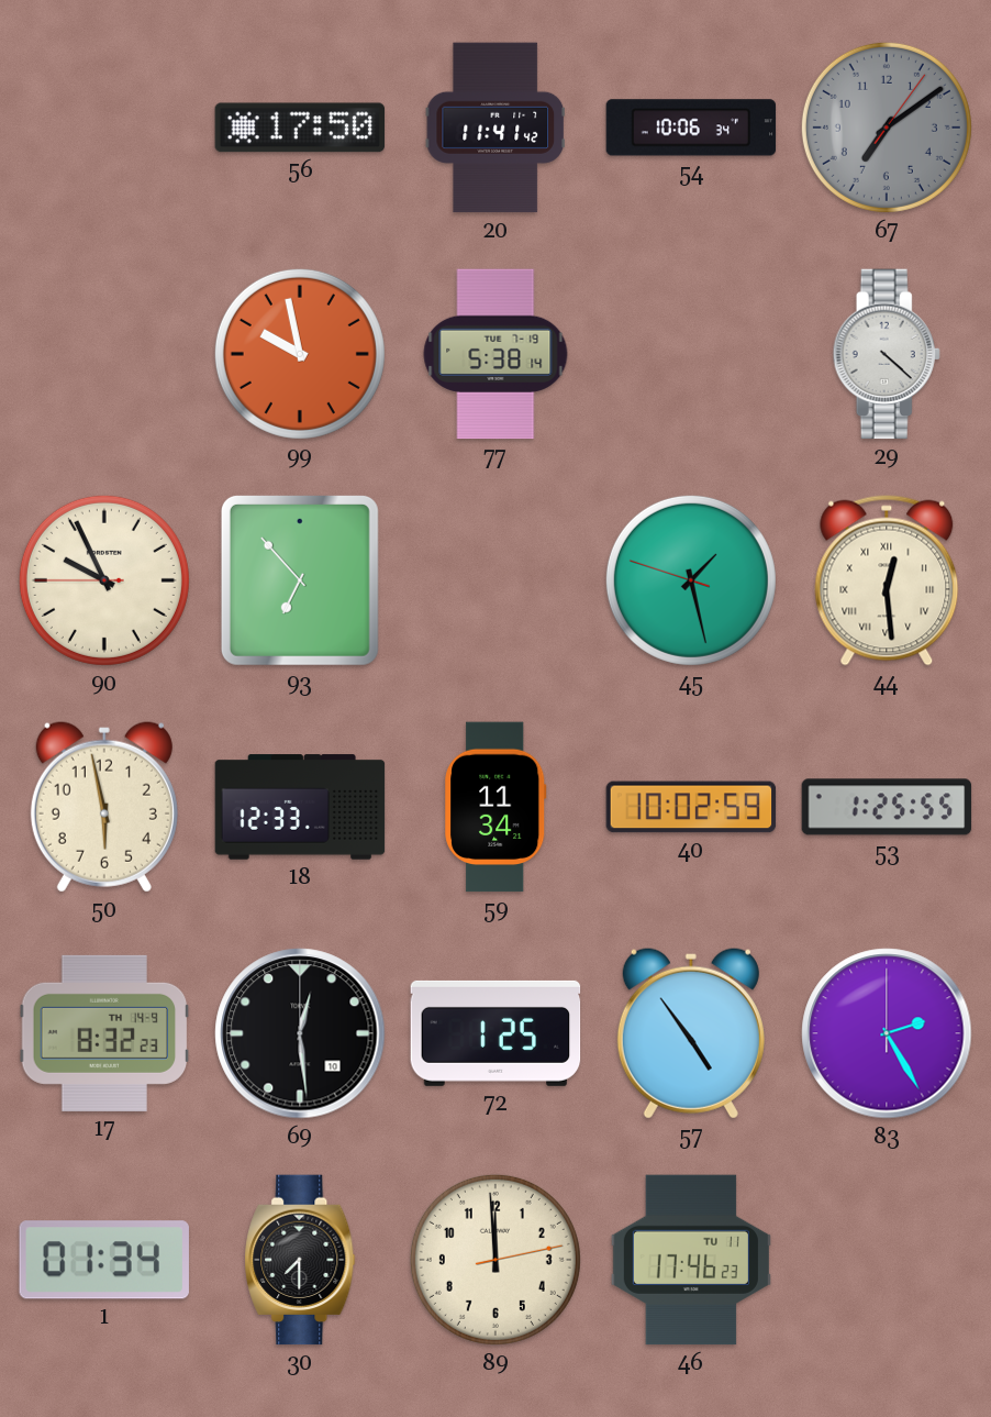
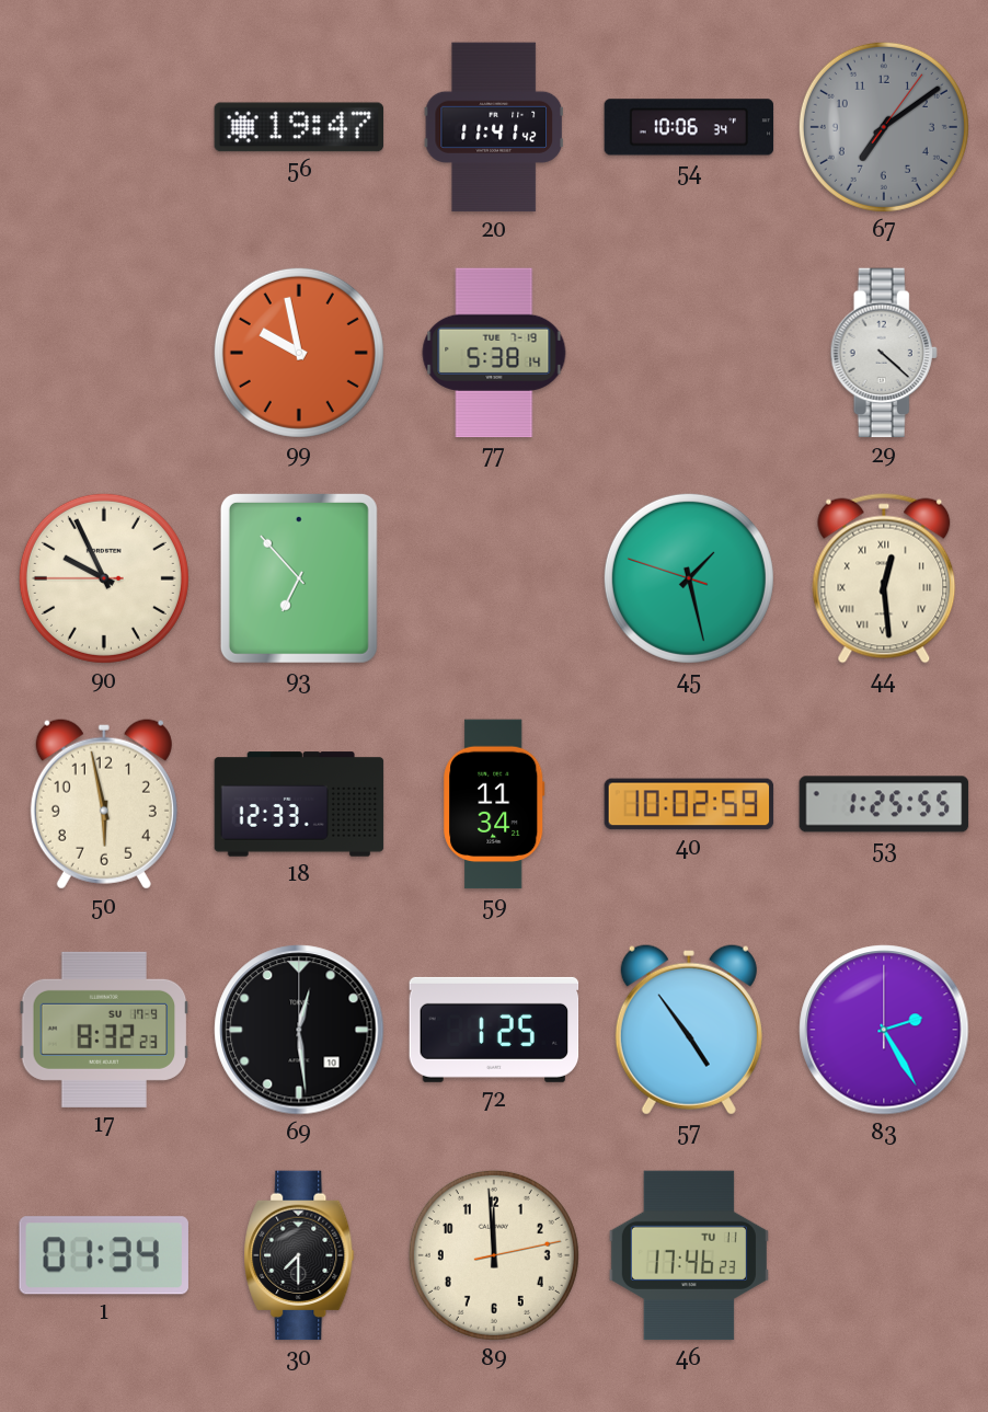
56: 17:50 -> 19:47
17 date: TH 14-9 -> SU 17-9
